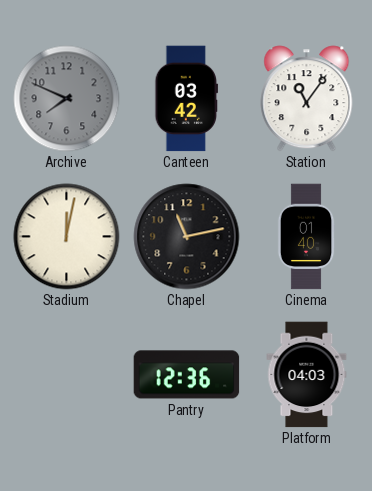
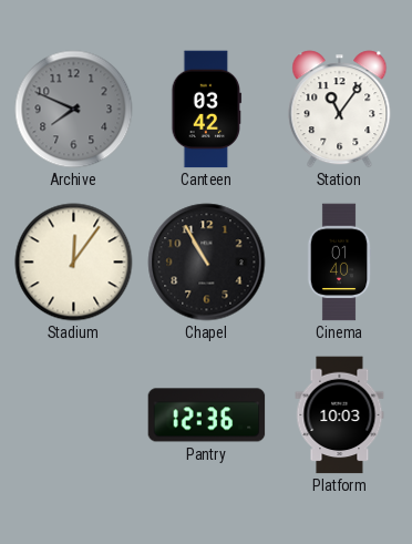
Stadium: 12:02 -> 12:06
Chapel: 11:13 -> 10:55
Platform: 04:03 -> 10:03
